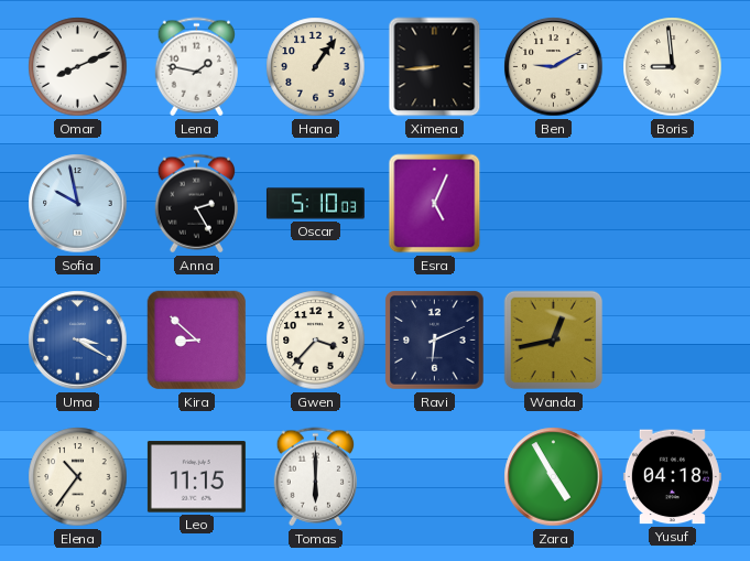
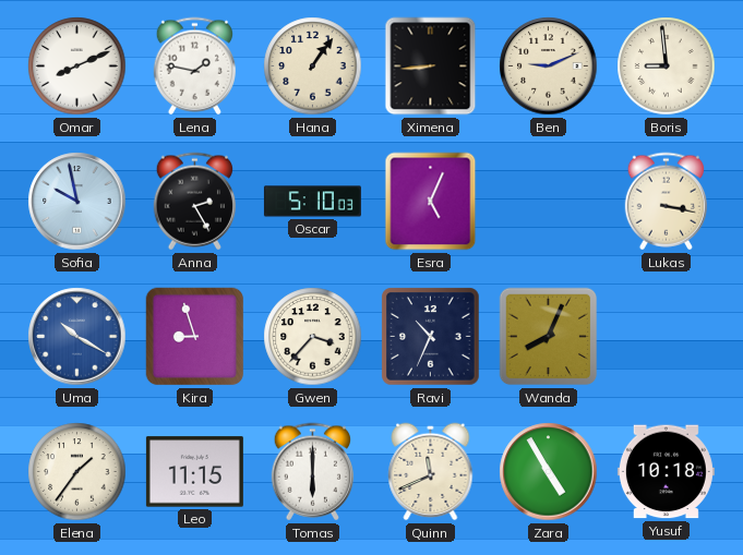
Ben: 9:10 -> 9:11
Lukas: none -> 3:17
Uma: 3:20 -> 10:20
Kira: 8:52 -> 8:57
Ravi: 6:11 -> 10:34
Wanda: 12:43 -> 8:04
Elena: 10:36 -> 1:36
Quinn: none -> 11:41
Yusuf: 04:18 -> 10:18
